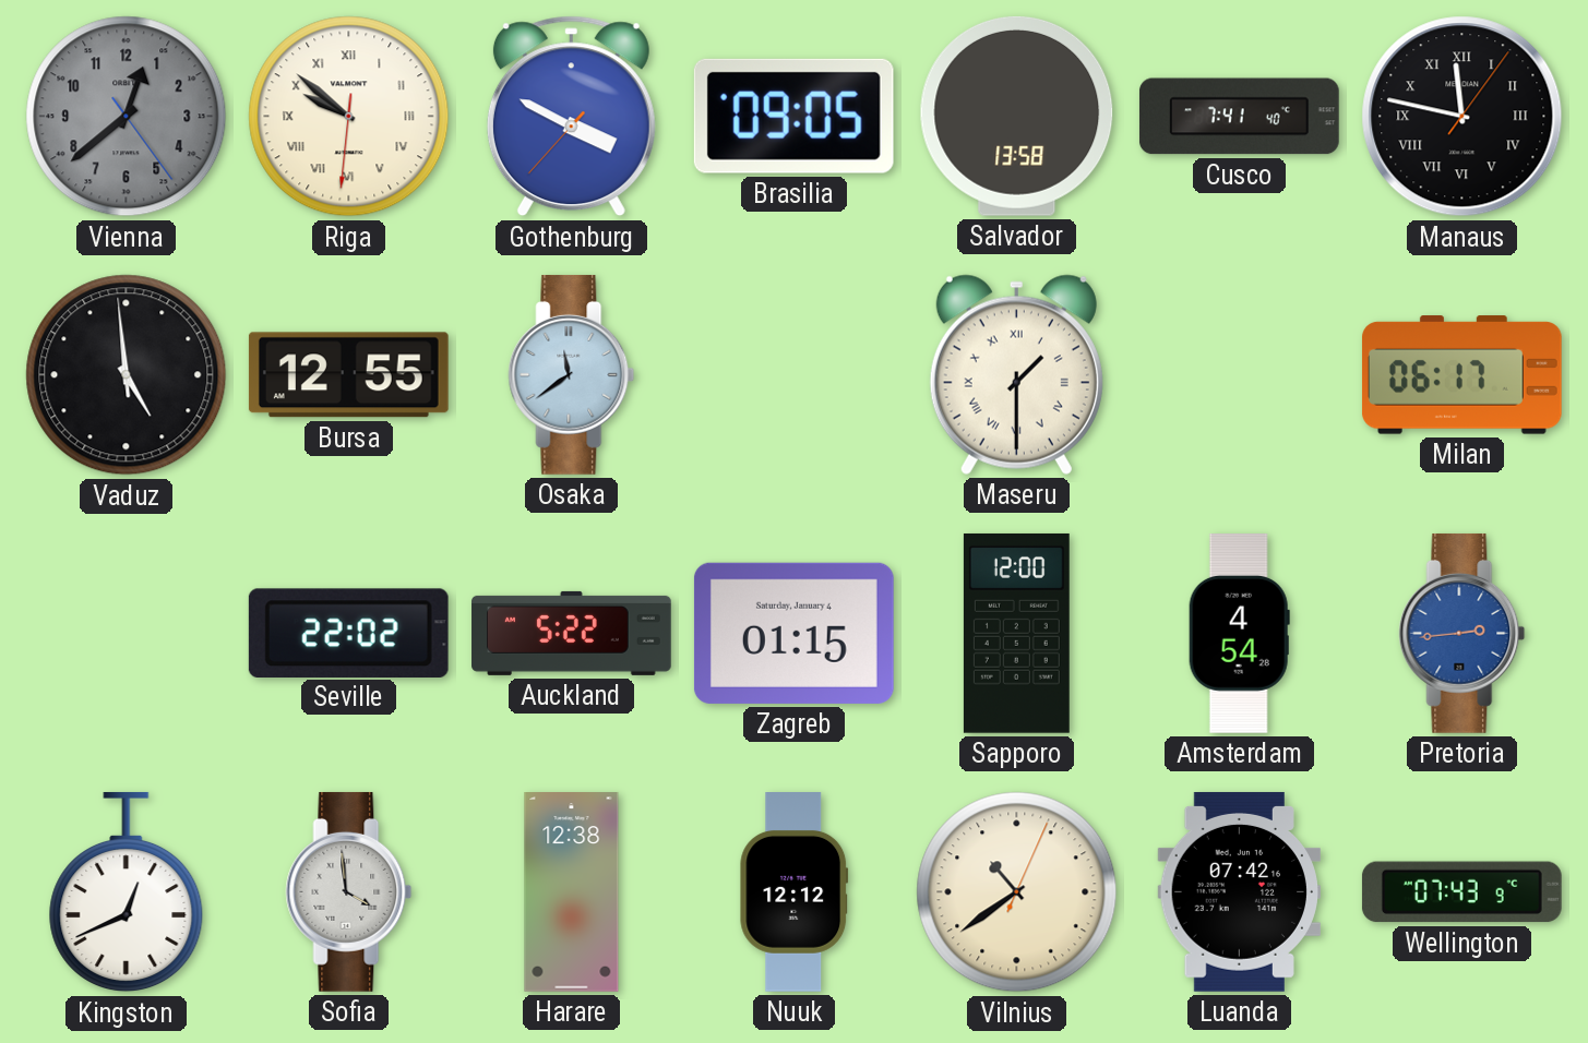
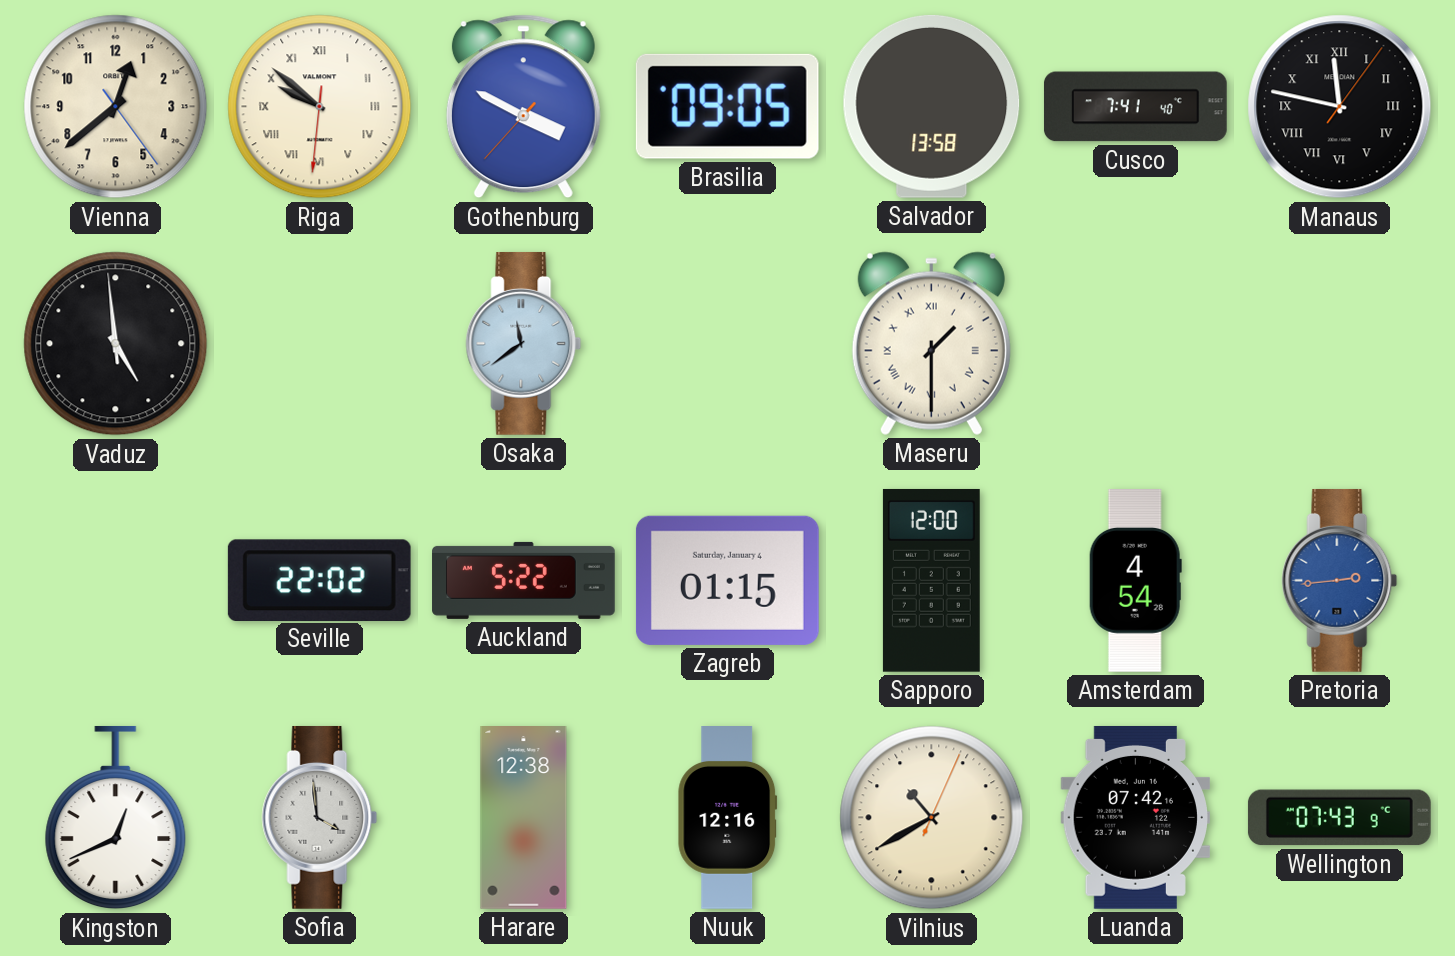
Vienna dial: grey -> cream
Bursa: 12:55 -> none
Milan: 06:17 -> none
Nuuk: 12:12 -> 12:16
Vilnius: 10:39 -> 10:40
